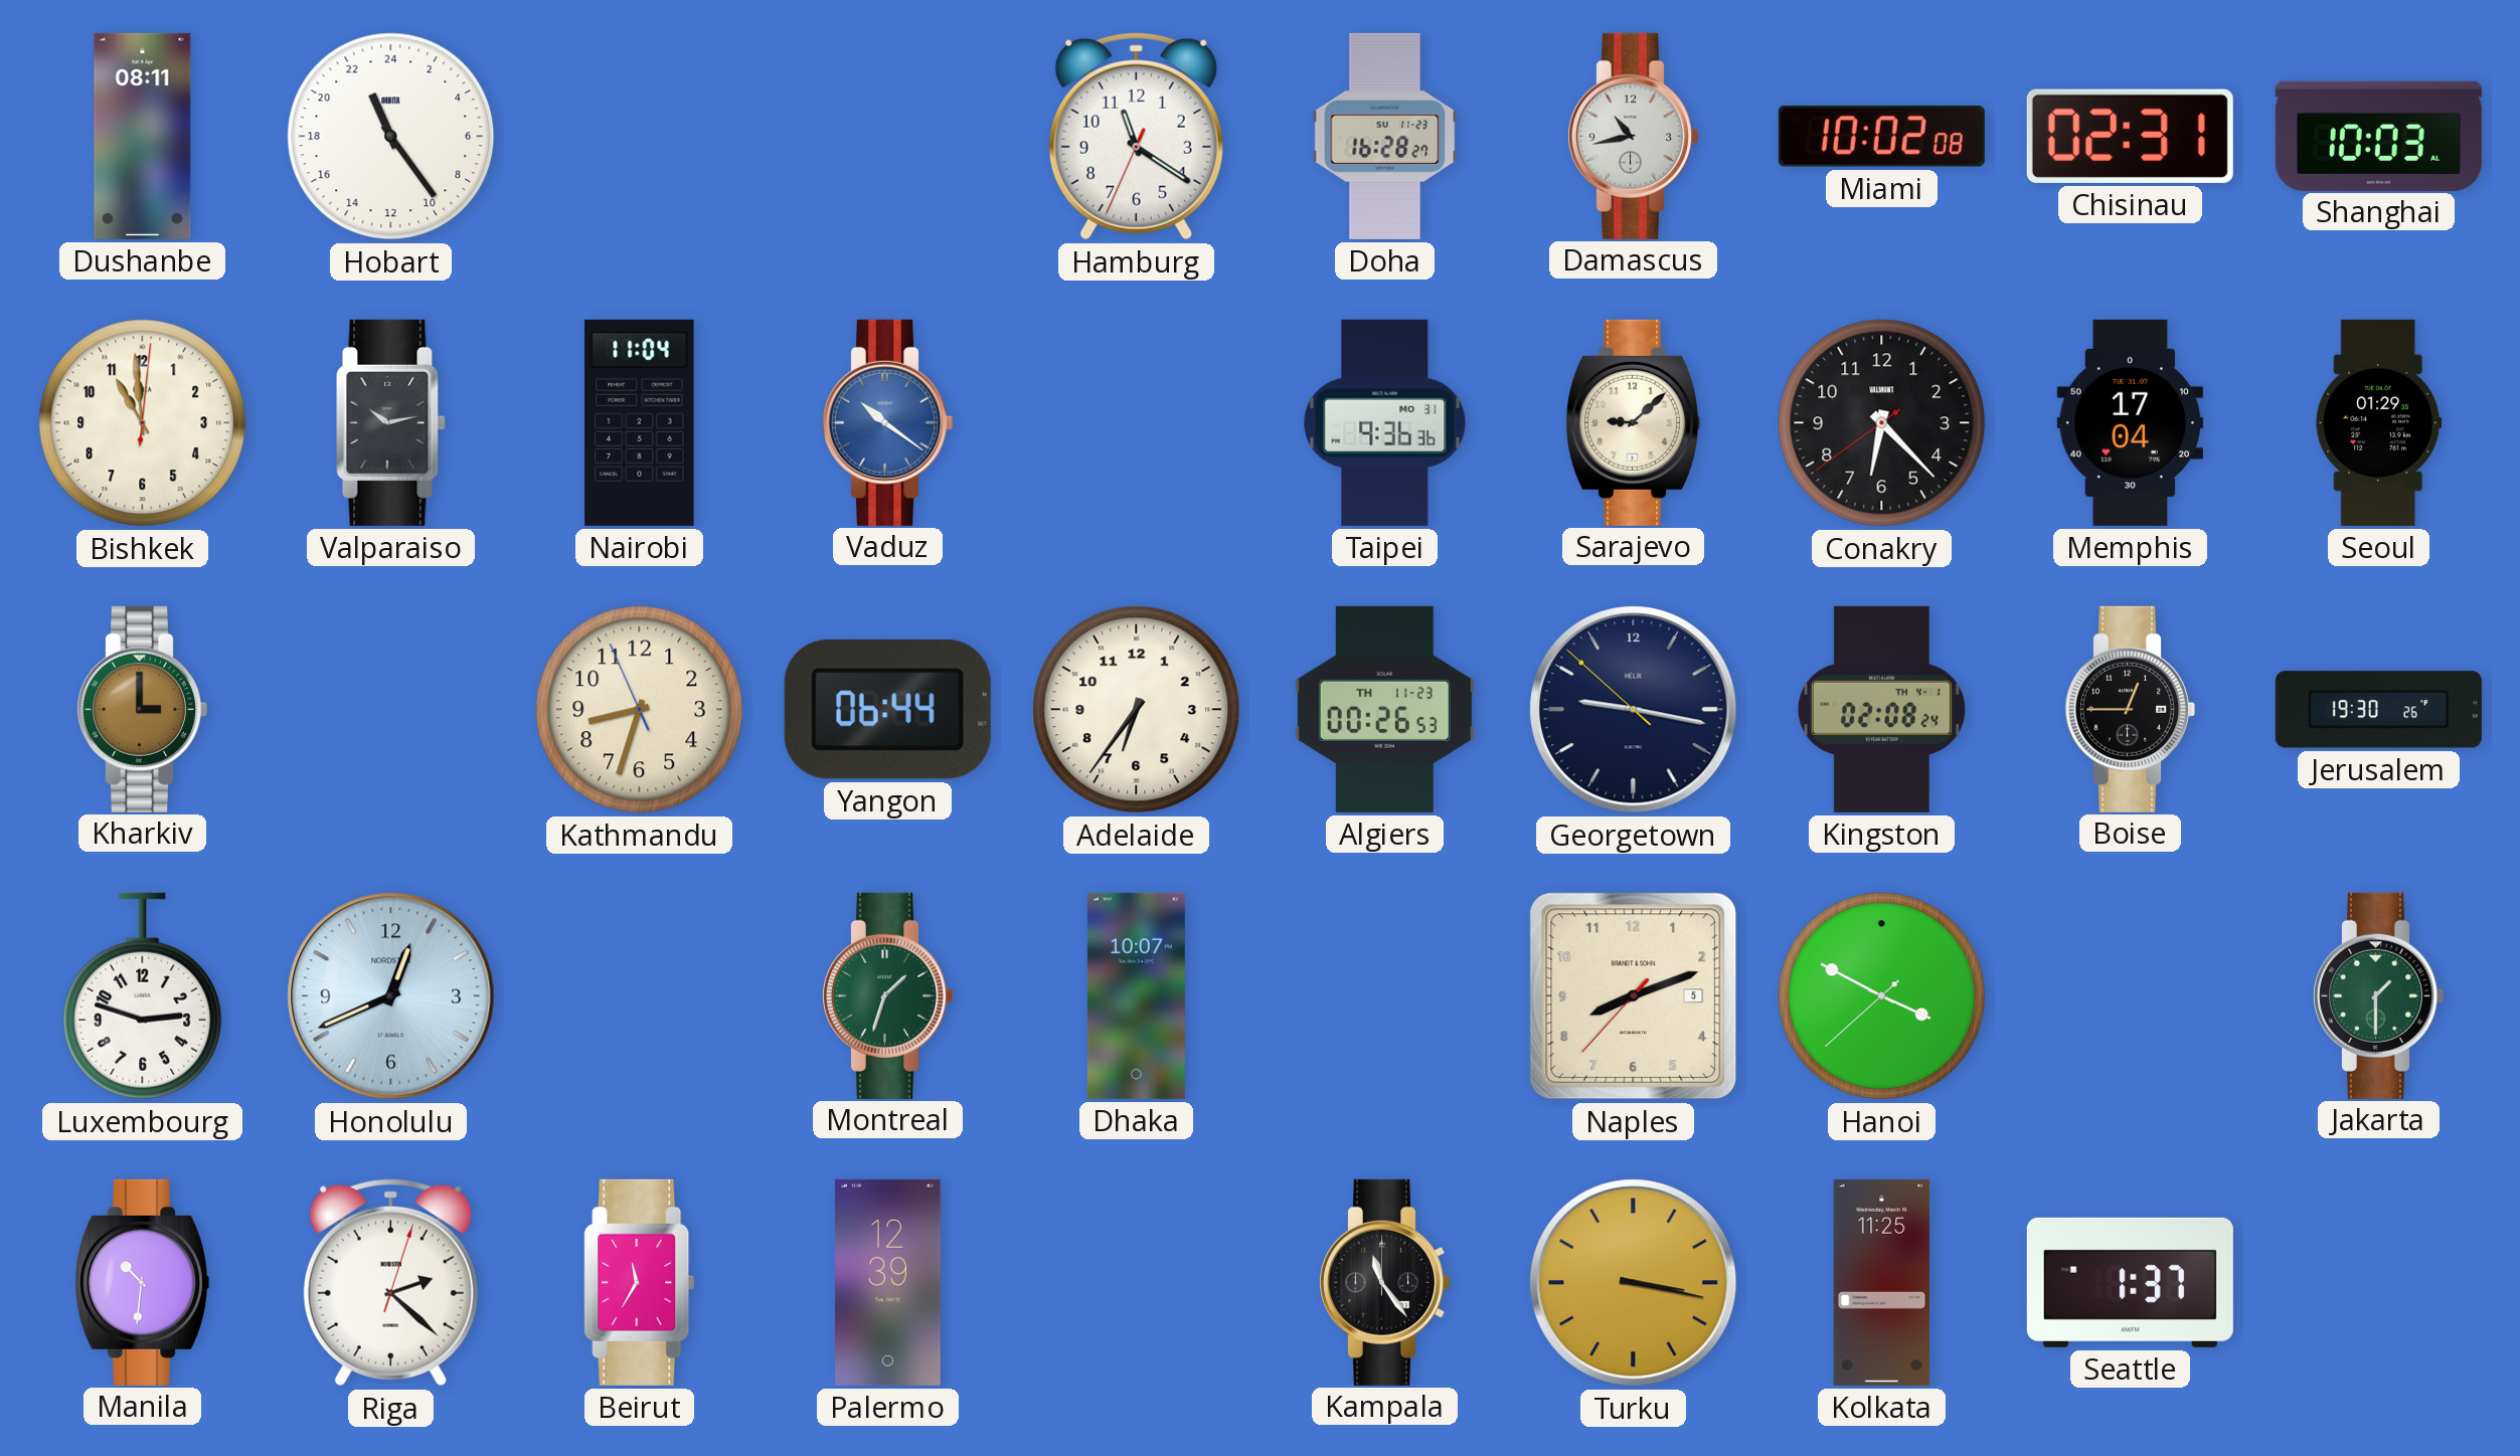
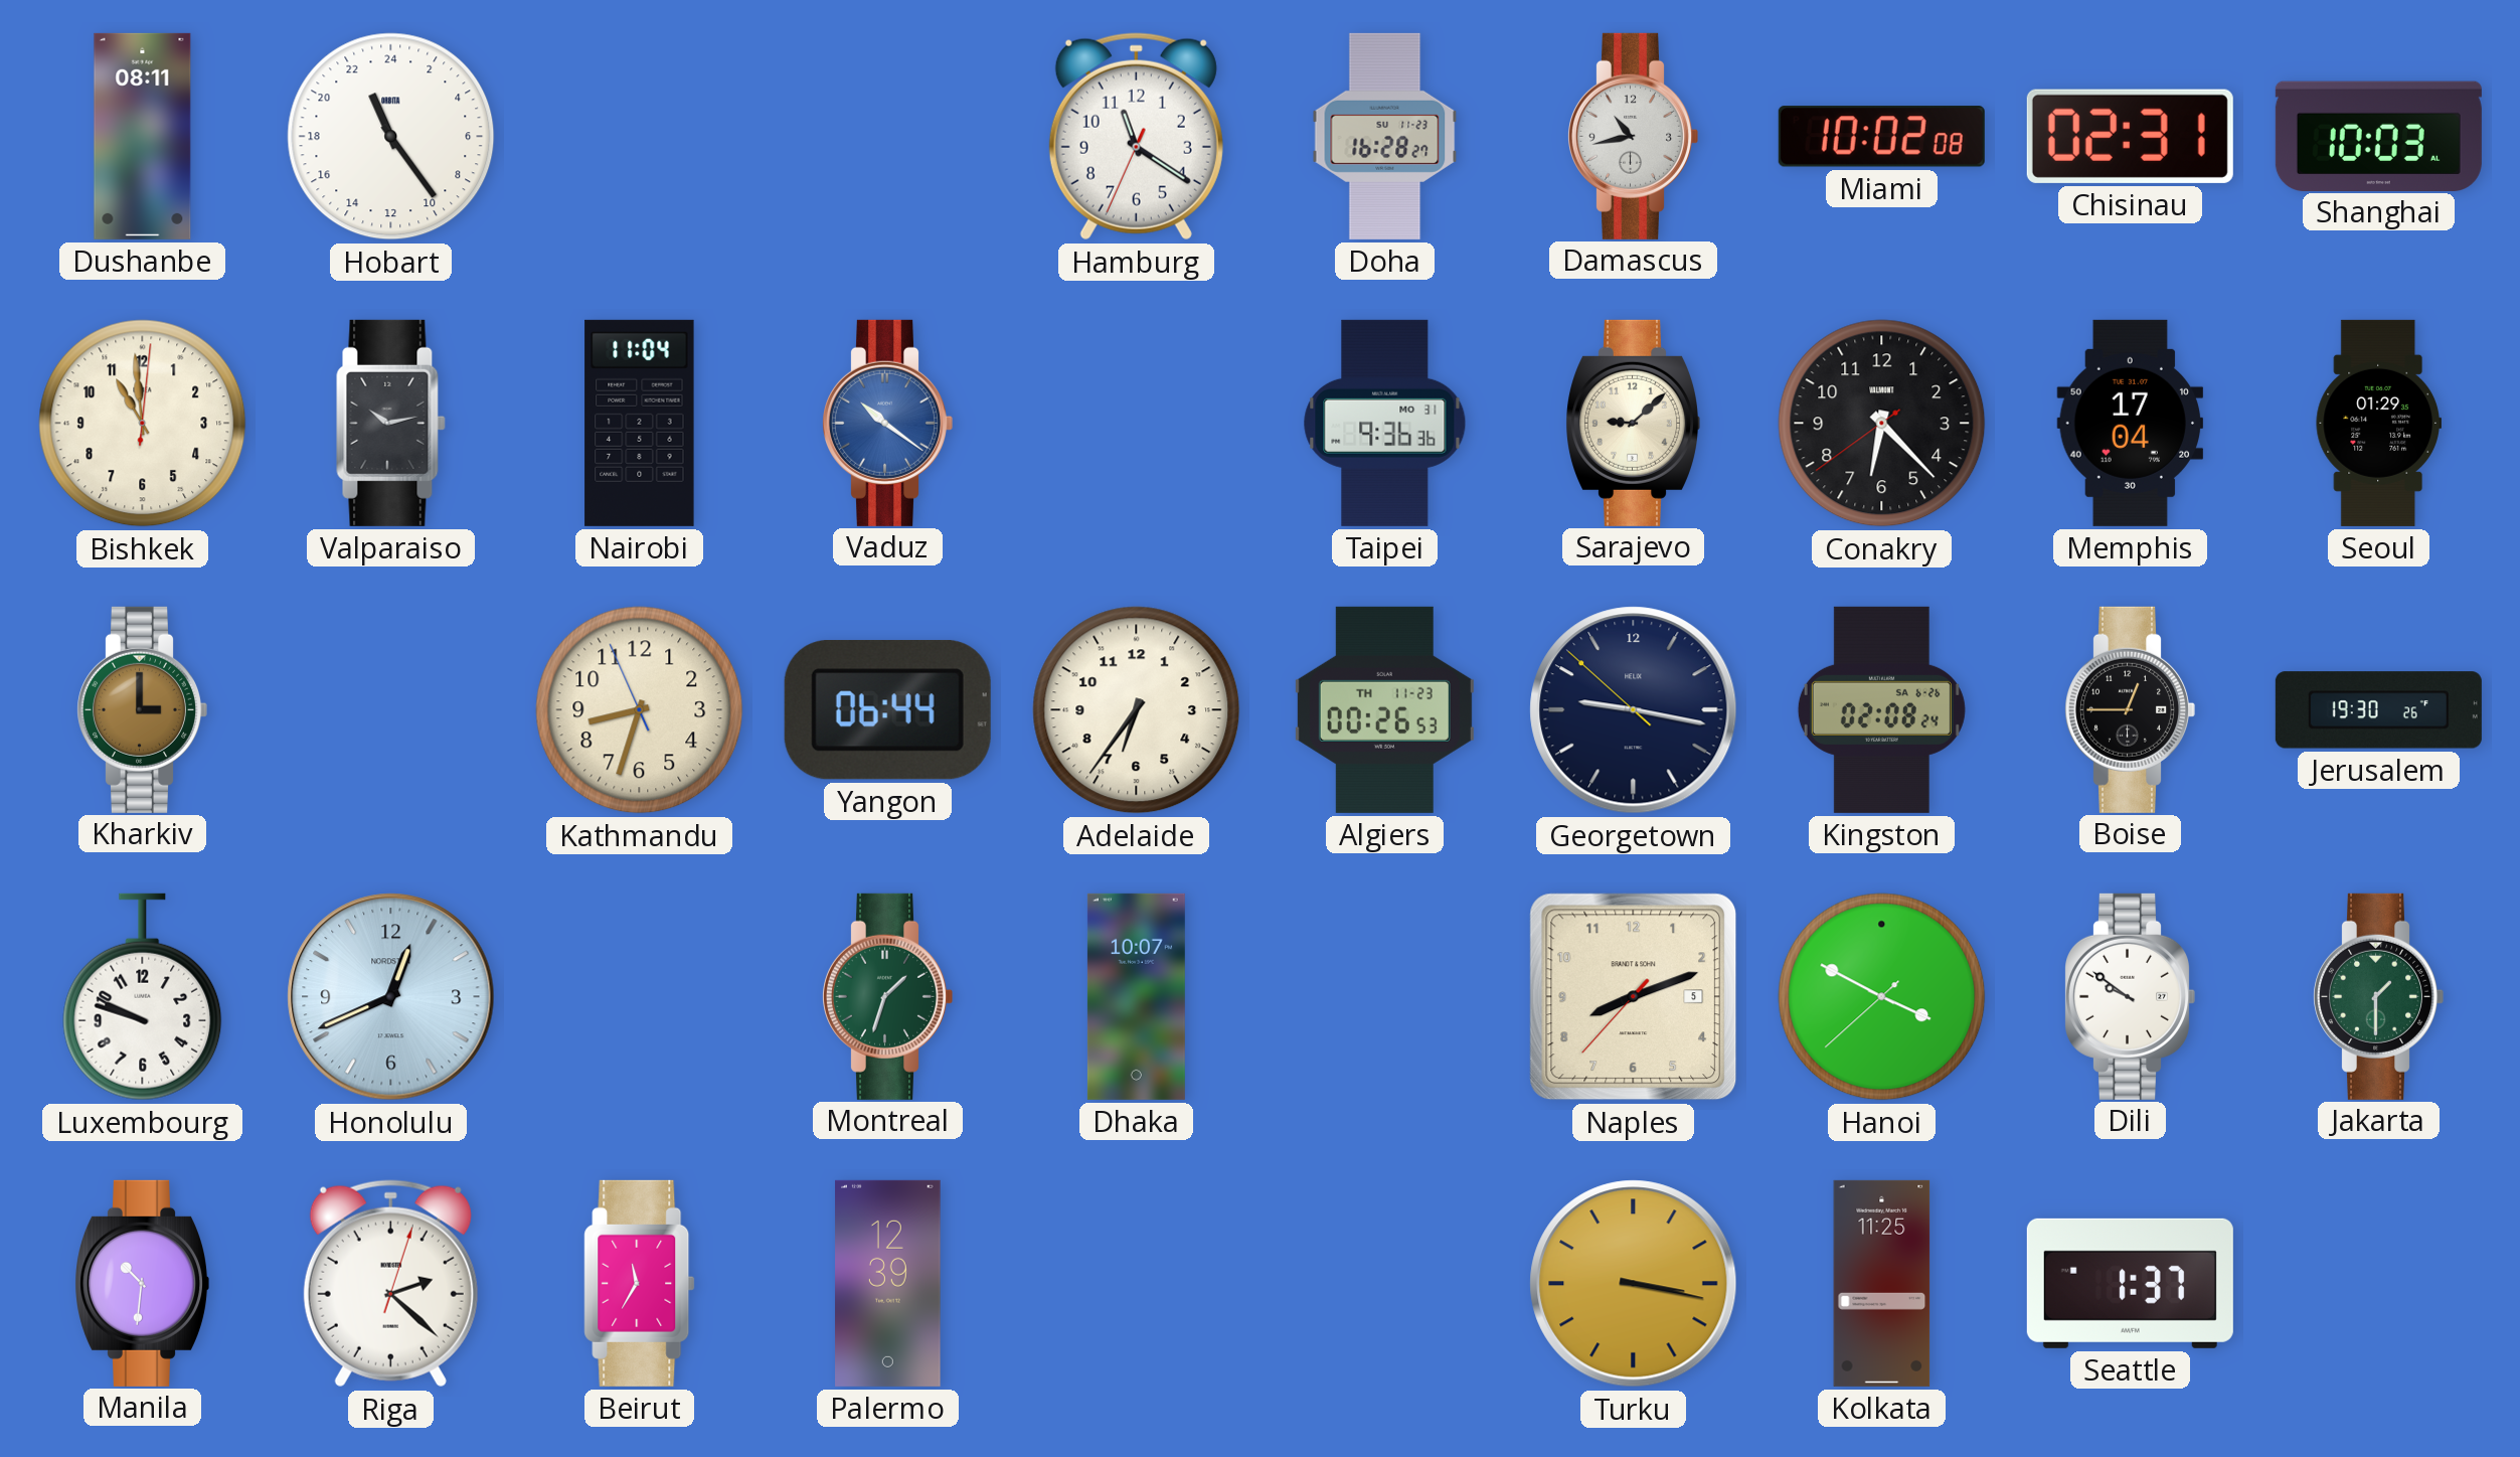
Kingston date: TH 4-1 -> SA 6-26
Luxembourg: 2:48 -> 9:48
Dili: none -> 9:51
Kampala: 11:24 -> none
